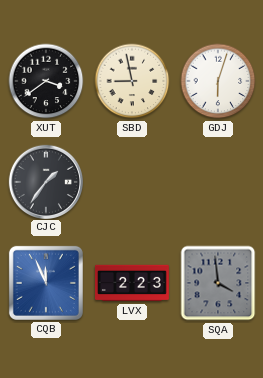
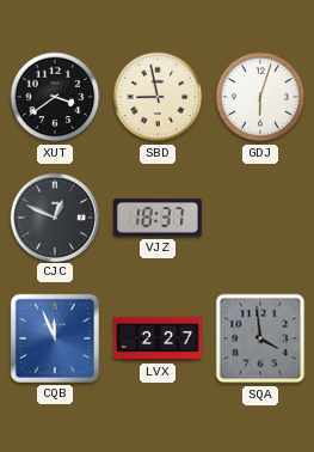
CJC: 1:36 -> 12:49
VJZ: none -> 18:37
LVX: 2:23 -> 2:27
